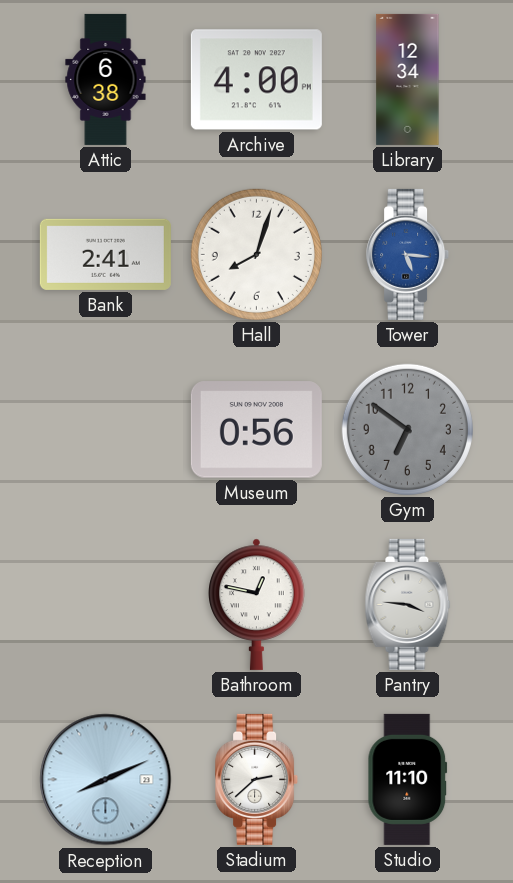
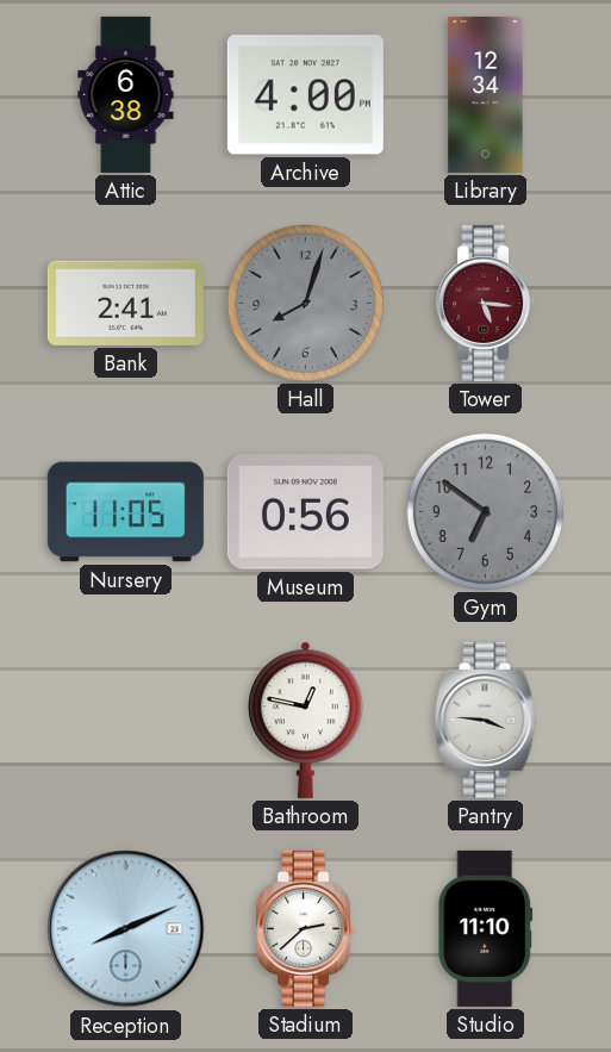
Hall dial: white -> grey
Tower dial: blue -> burgundy
Nursery: none -> 11:05
